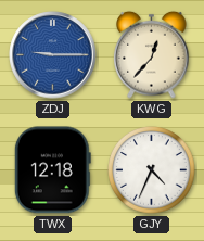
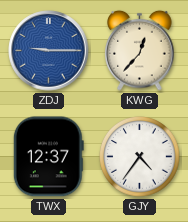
TWX: 12:18 -> 12:37
GJY: 4:34 -> 4:36
